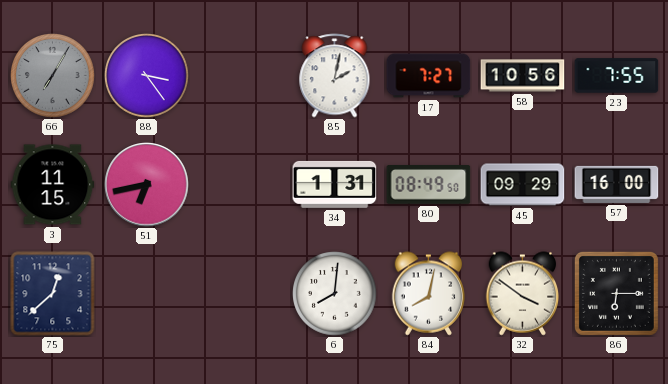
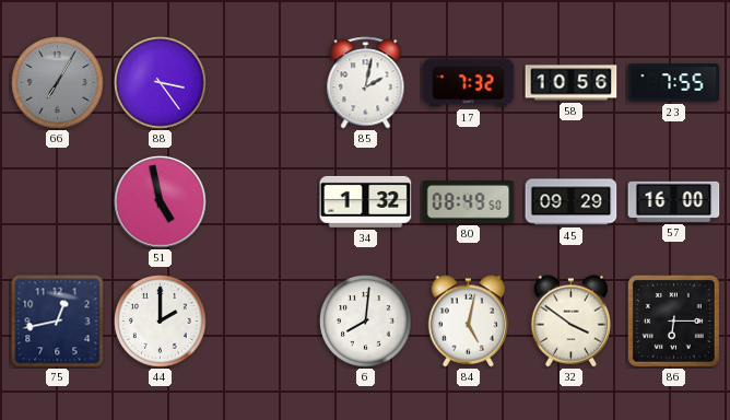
17: 7:27 -> 7:32
3: 11:15 -> none
51: 6:43 -> 4:58
34: 1:31 -> 1:32
75: 12:38 -> 12:43
44: none -> 2:00
84: 8:02 -> 5:02
